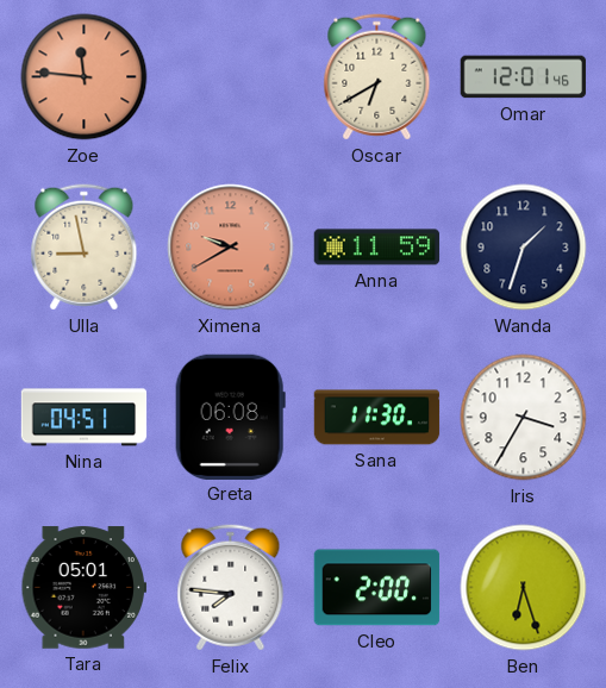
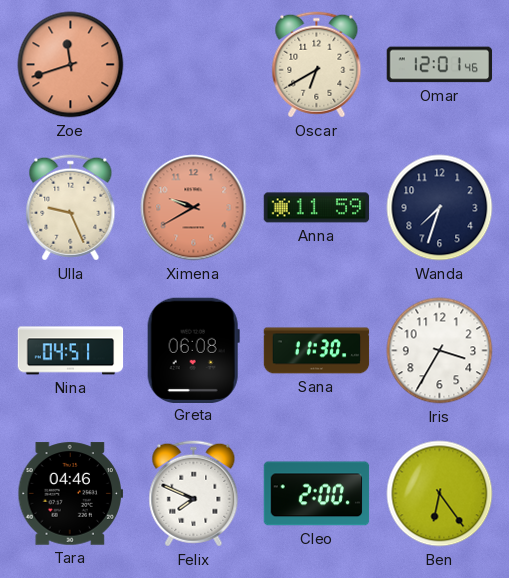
Zoe: 11:46 -> 11:42
Ulla: 8:58 -> 9:26
Wanda: 1:33 -> 7:33
Tara: 05:01 -> 04:46
Felix: 7:46 -> 7:49
Ben: 6:27 -> 6:24
